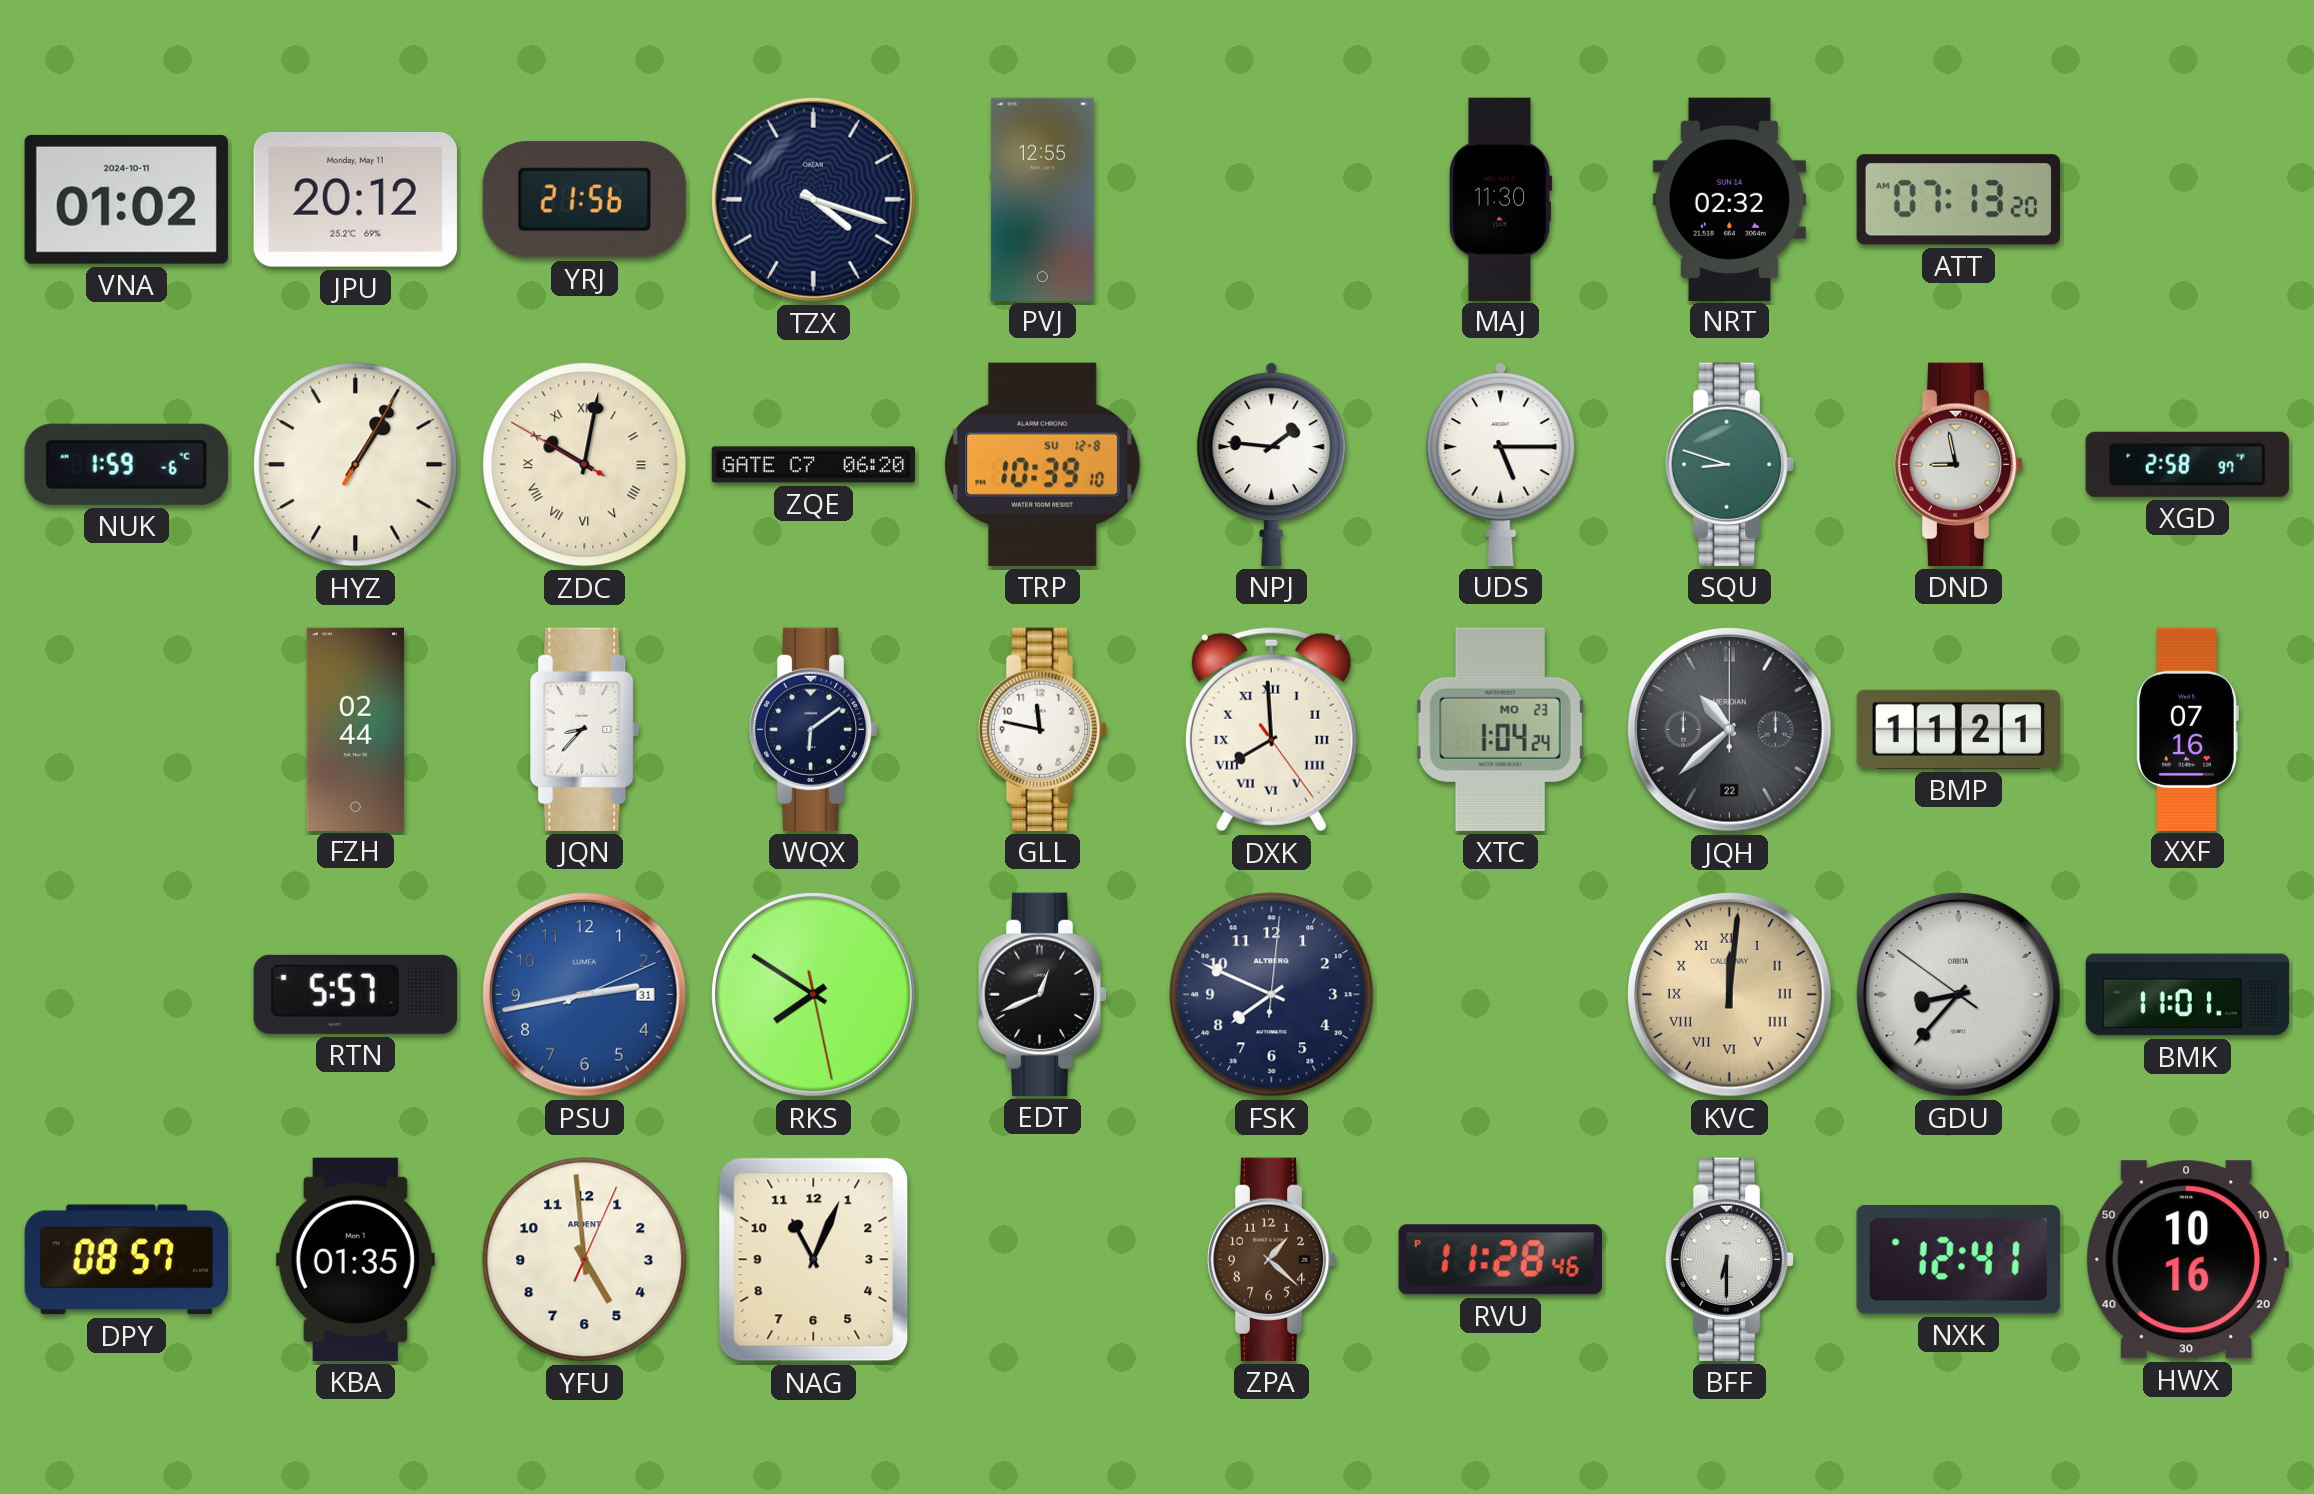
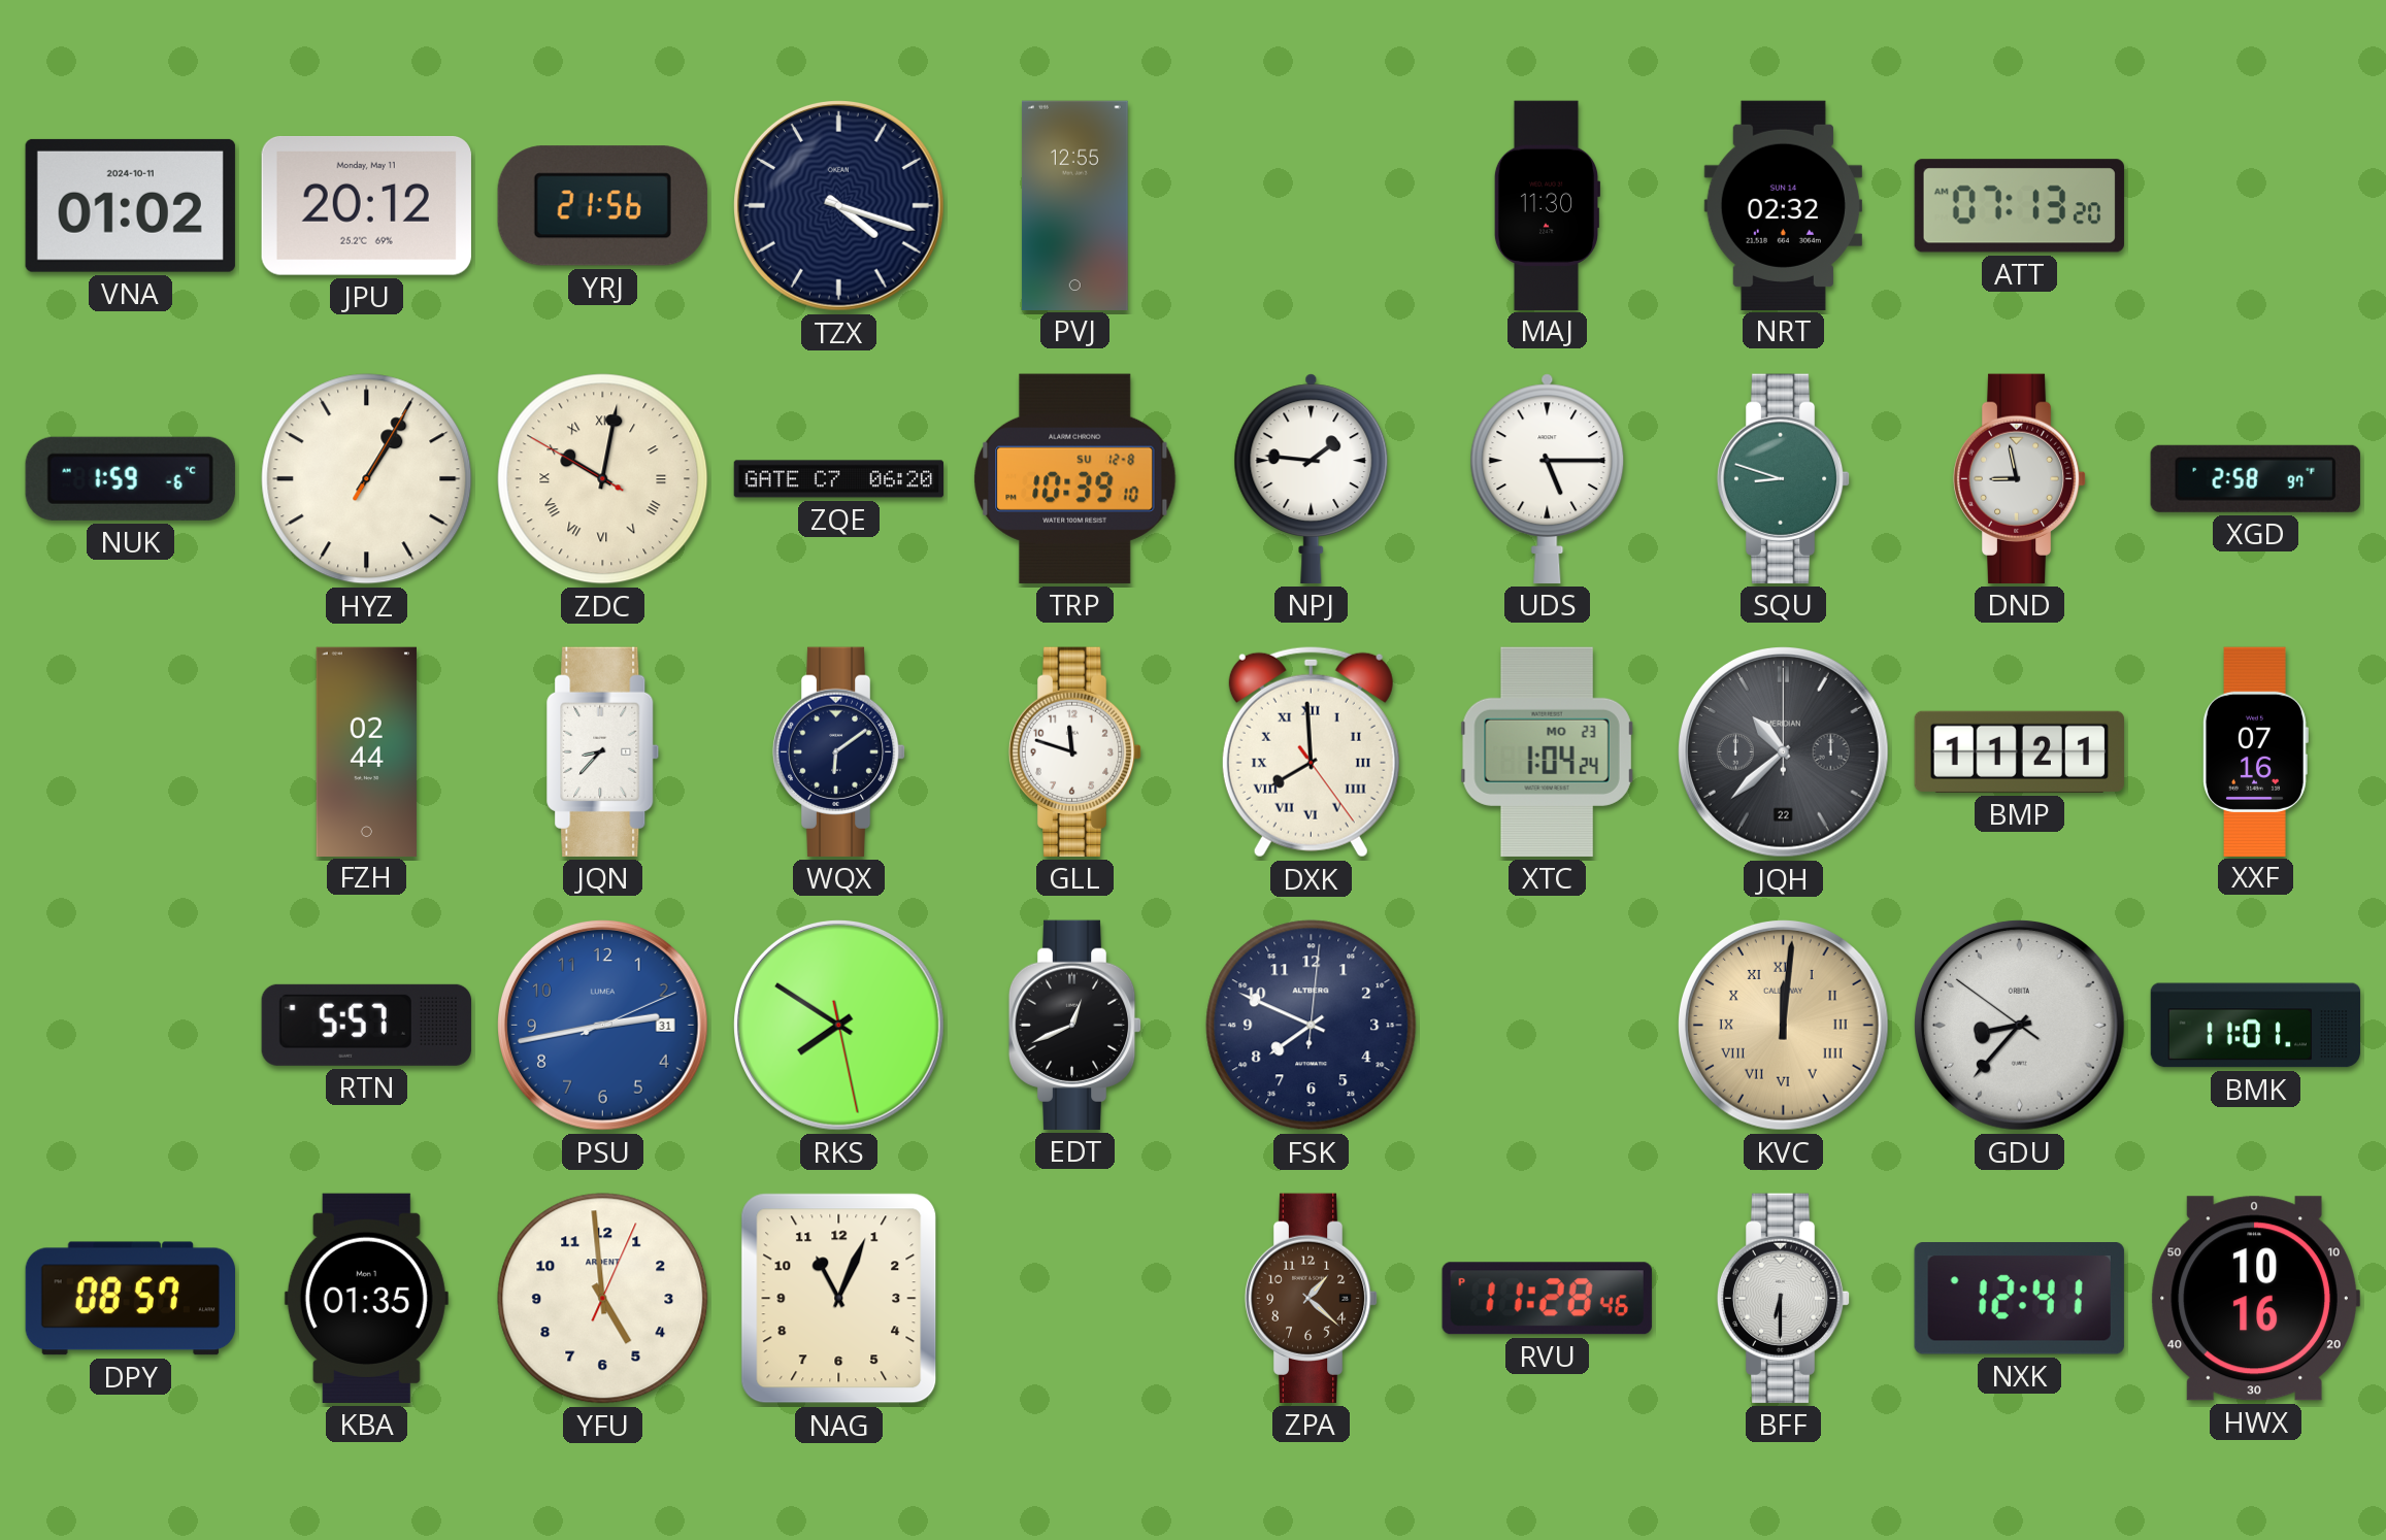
GLL: 11:47 -> 11:48
